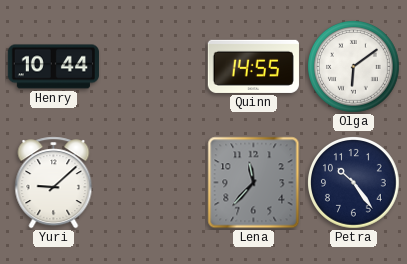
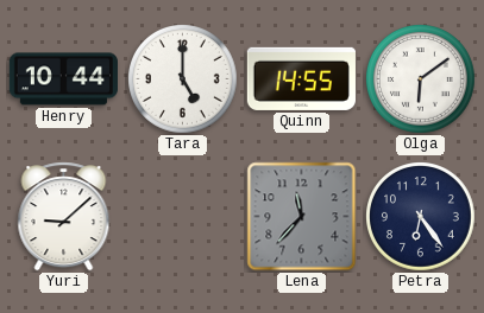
Tara: none -> 5:00
Petra: 10:24 -> 6:24
